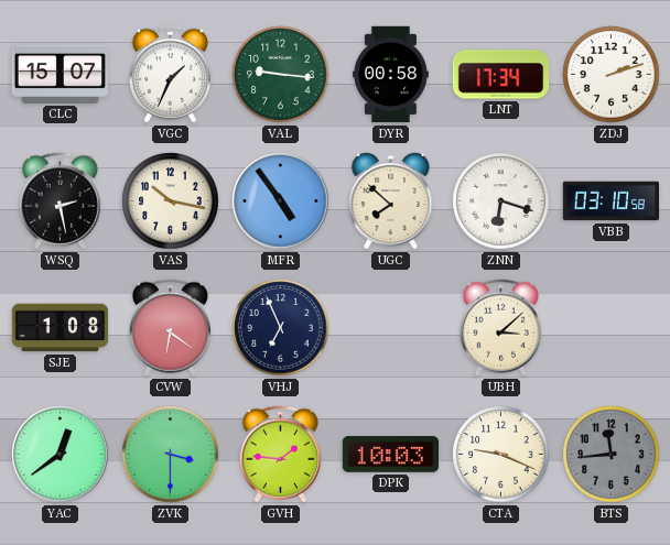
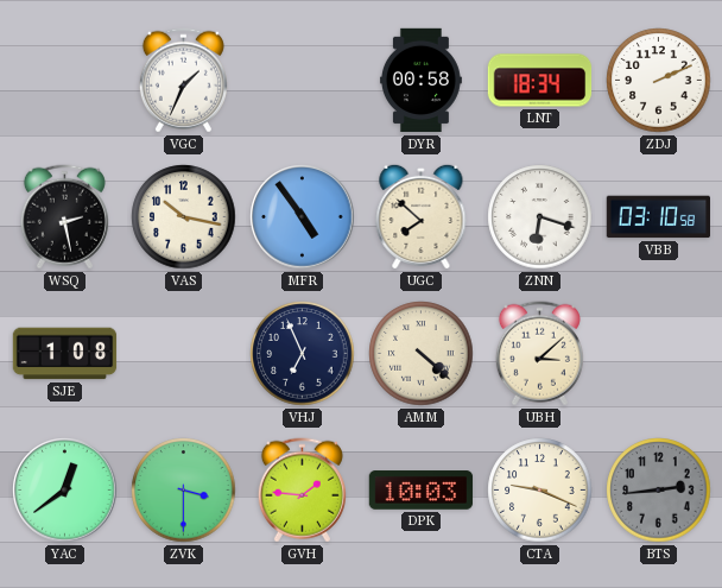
CLC: 15:07 -> none
VAL: 9:16 -> none
LNT: 17:34 -> 18:34
ZDJ: 2:12 -> 2:11
CVW: 6:21 -> none
AMM: none -> 4:22
BTS: 11:44 -> 2:44
